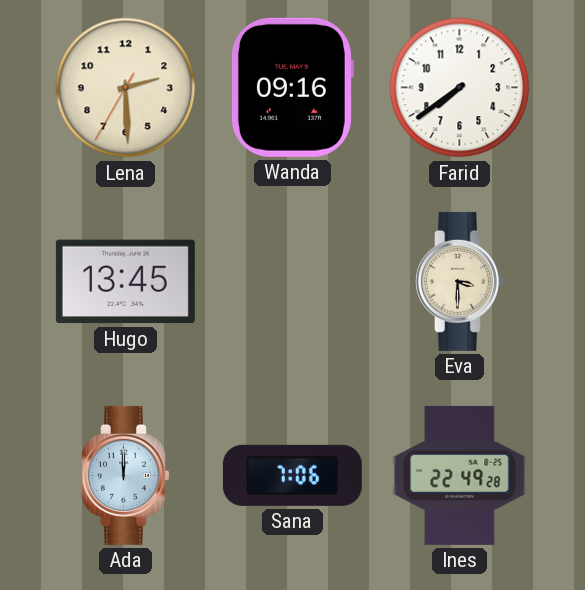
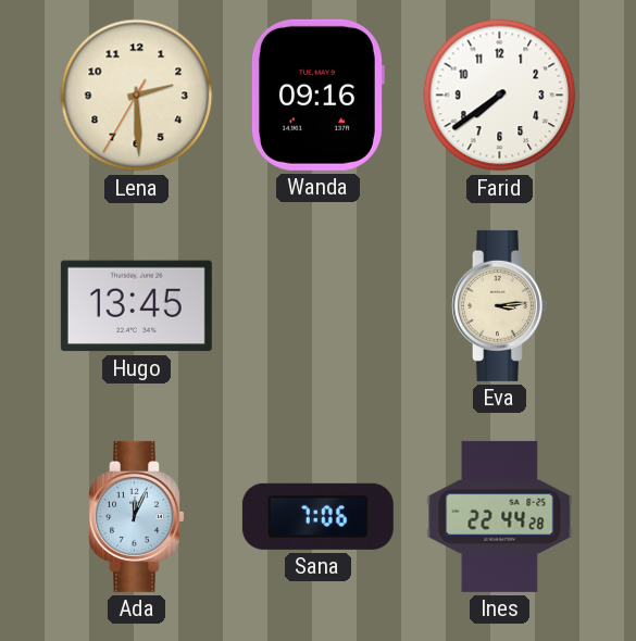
Eva: 3:30 -> 3:14
Ada: 12:00 -> 12:04
Ines: 22:49 -> 22:44
